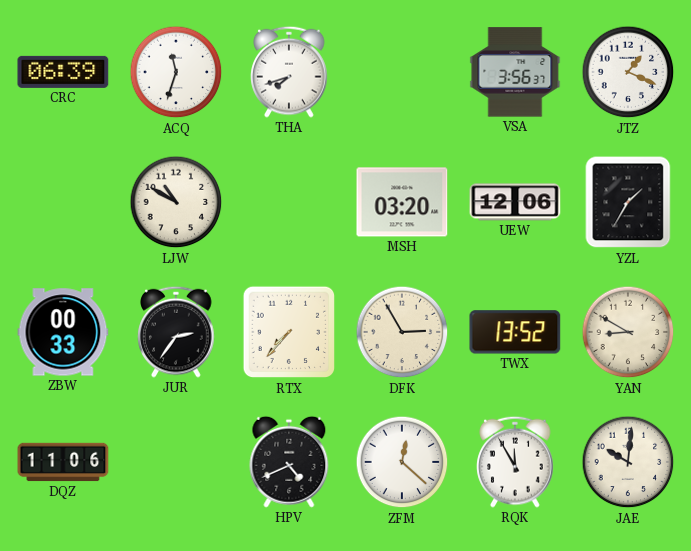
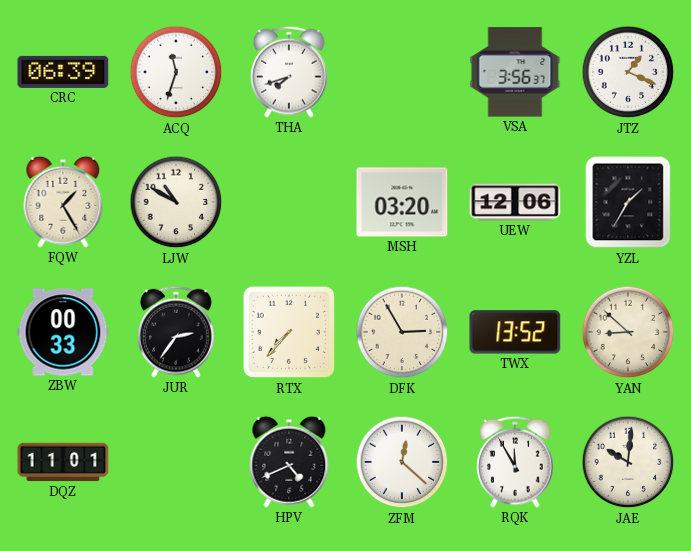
FQW: none -> 1:25
YAN: 8:50 -> 8:52
DQZ: 11:06 -> 11:01
